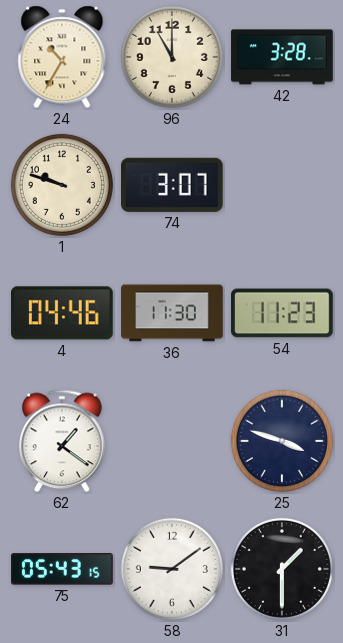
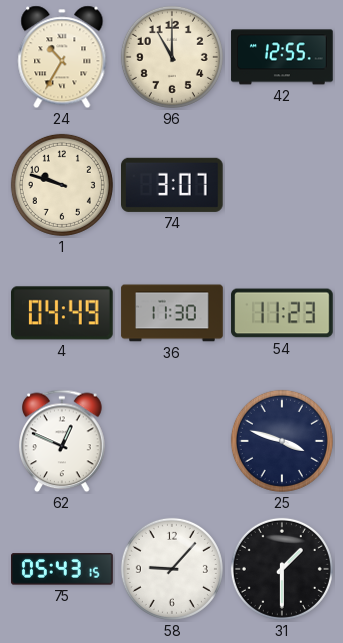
42: 3:28 -> 12:55
4: 04:46 -> 04:49
62: 1:21 -> 12:49
58: 9:09 -> 9:07
